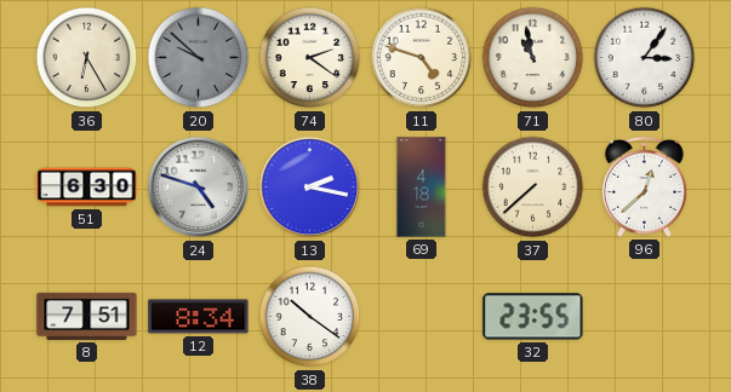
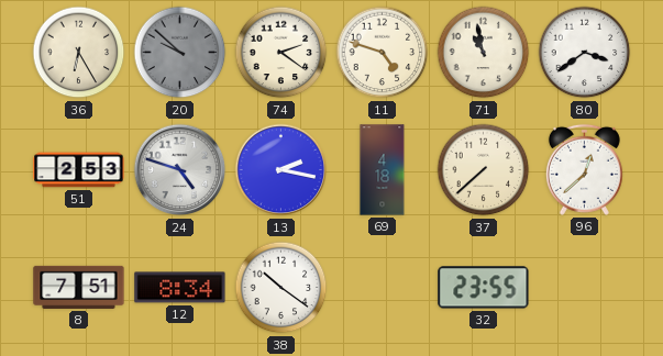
80: 3:06 -> 3:39
51: 6:30 -> 2:53
